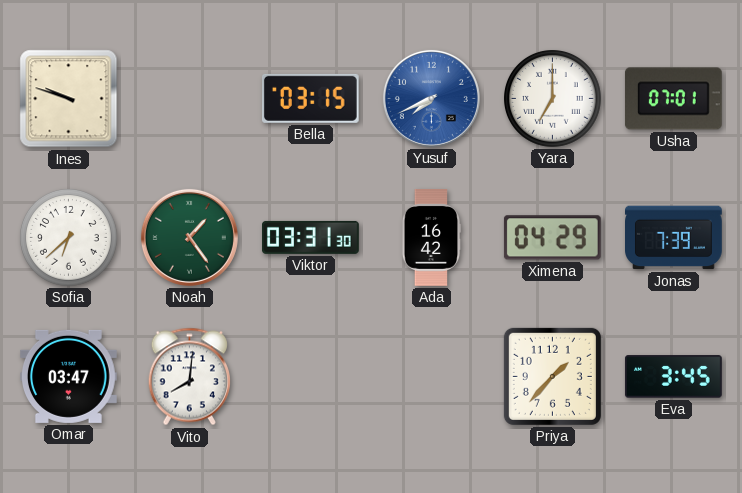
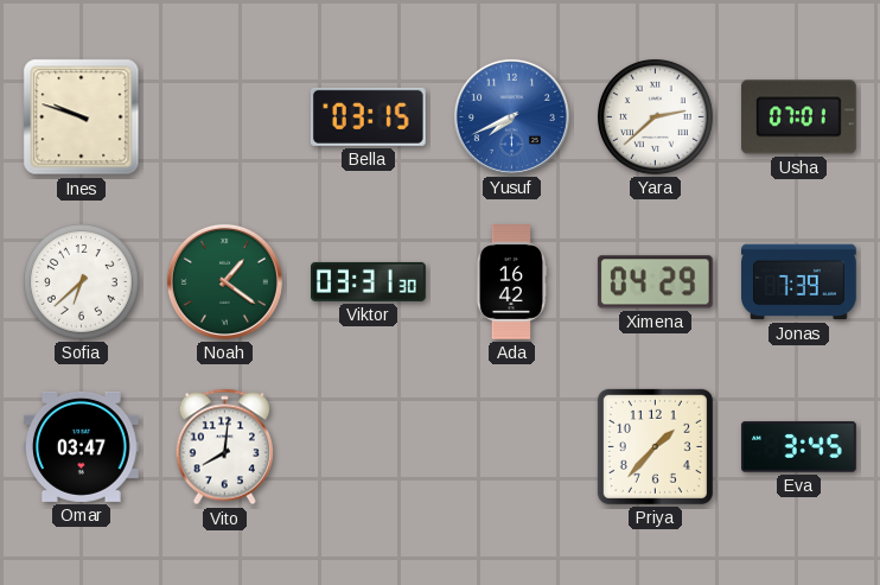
Yara: 7:00 -> 2:38
Noah: 1:24 -> 1:21
